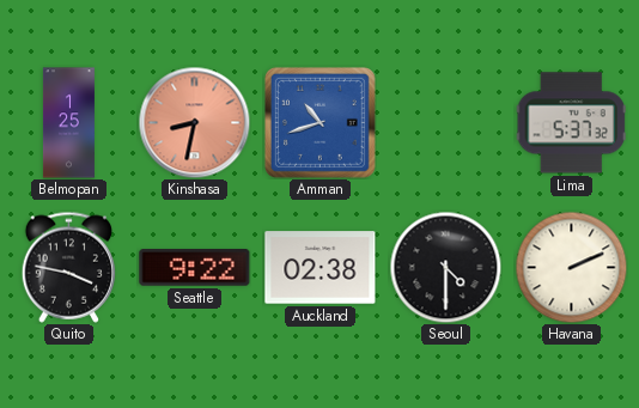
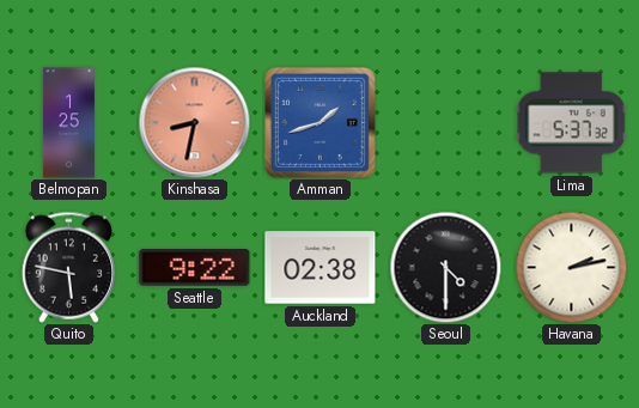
Amman: 10:42 -> 1:42
Quito: 3:47 -> 5:47
Havana: 2:11 -> 2:13
